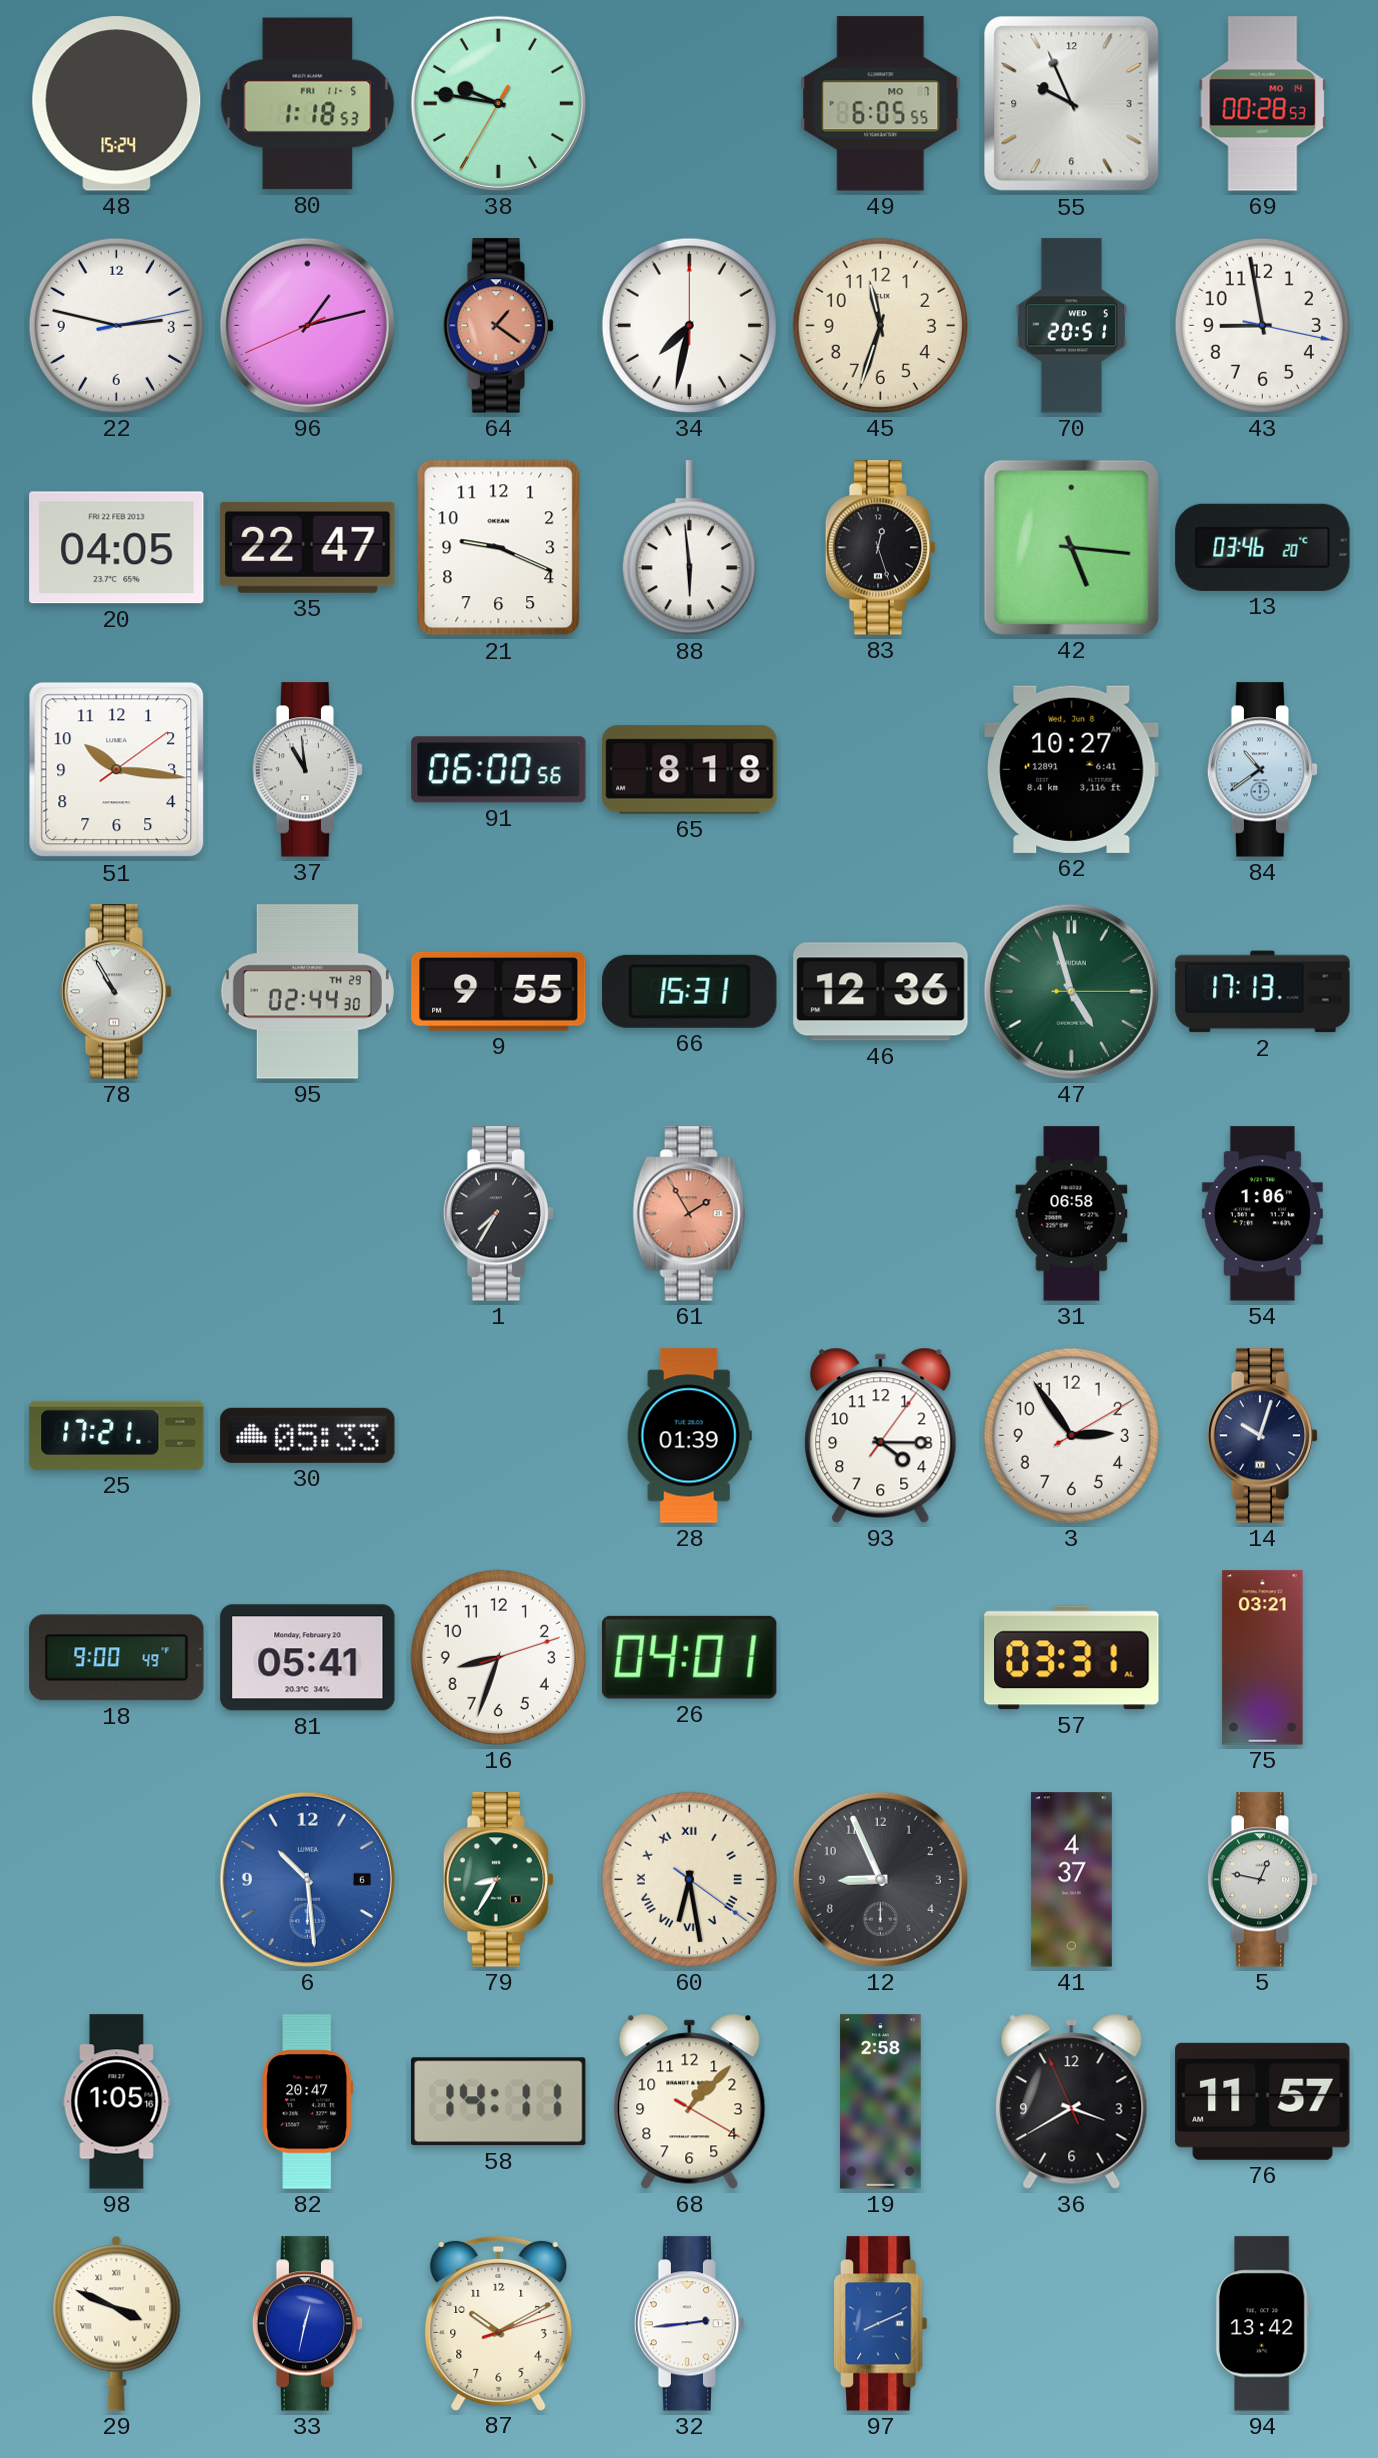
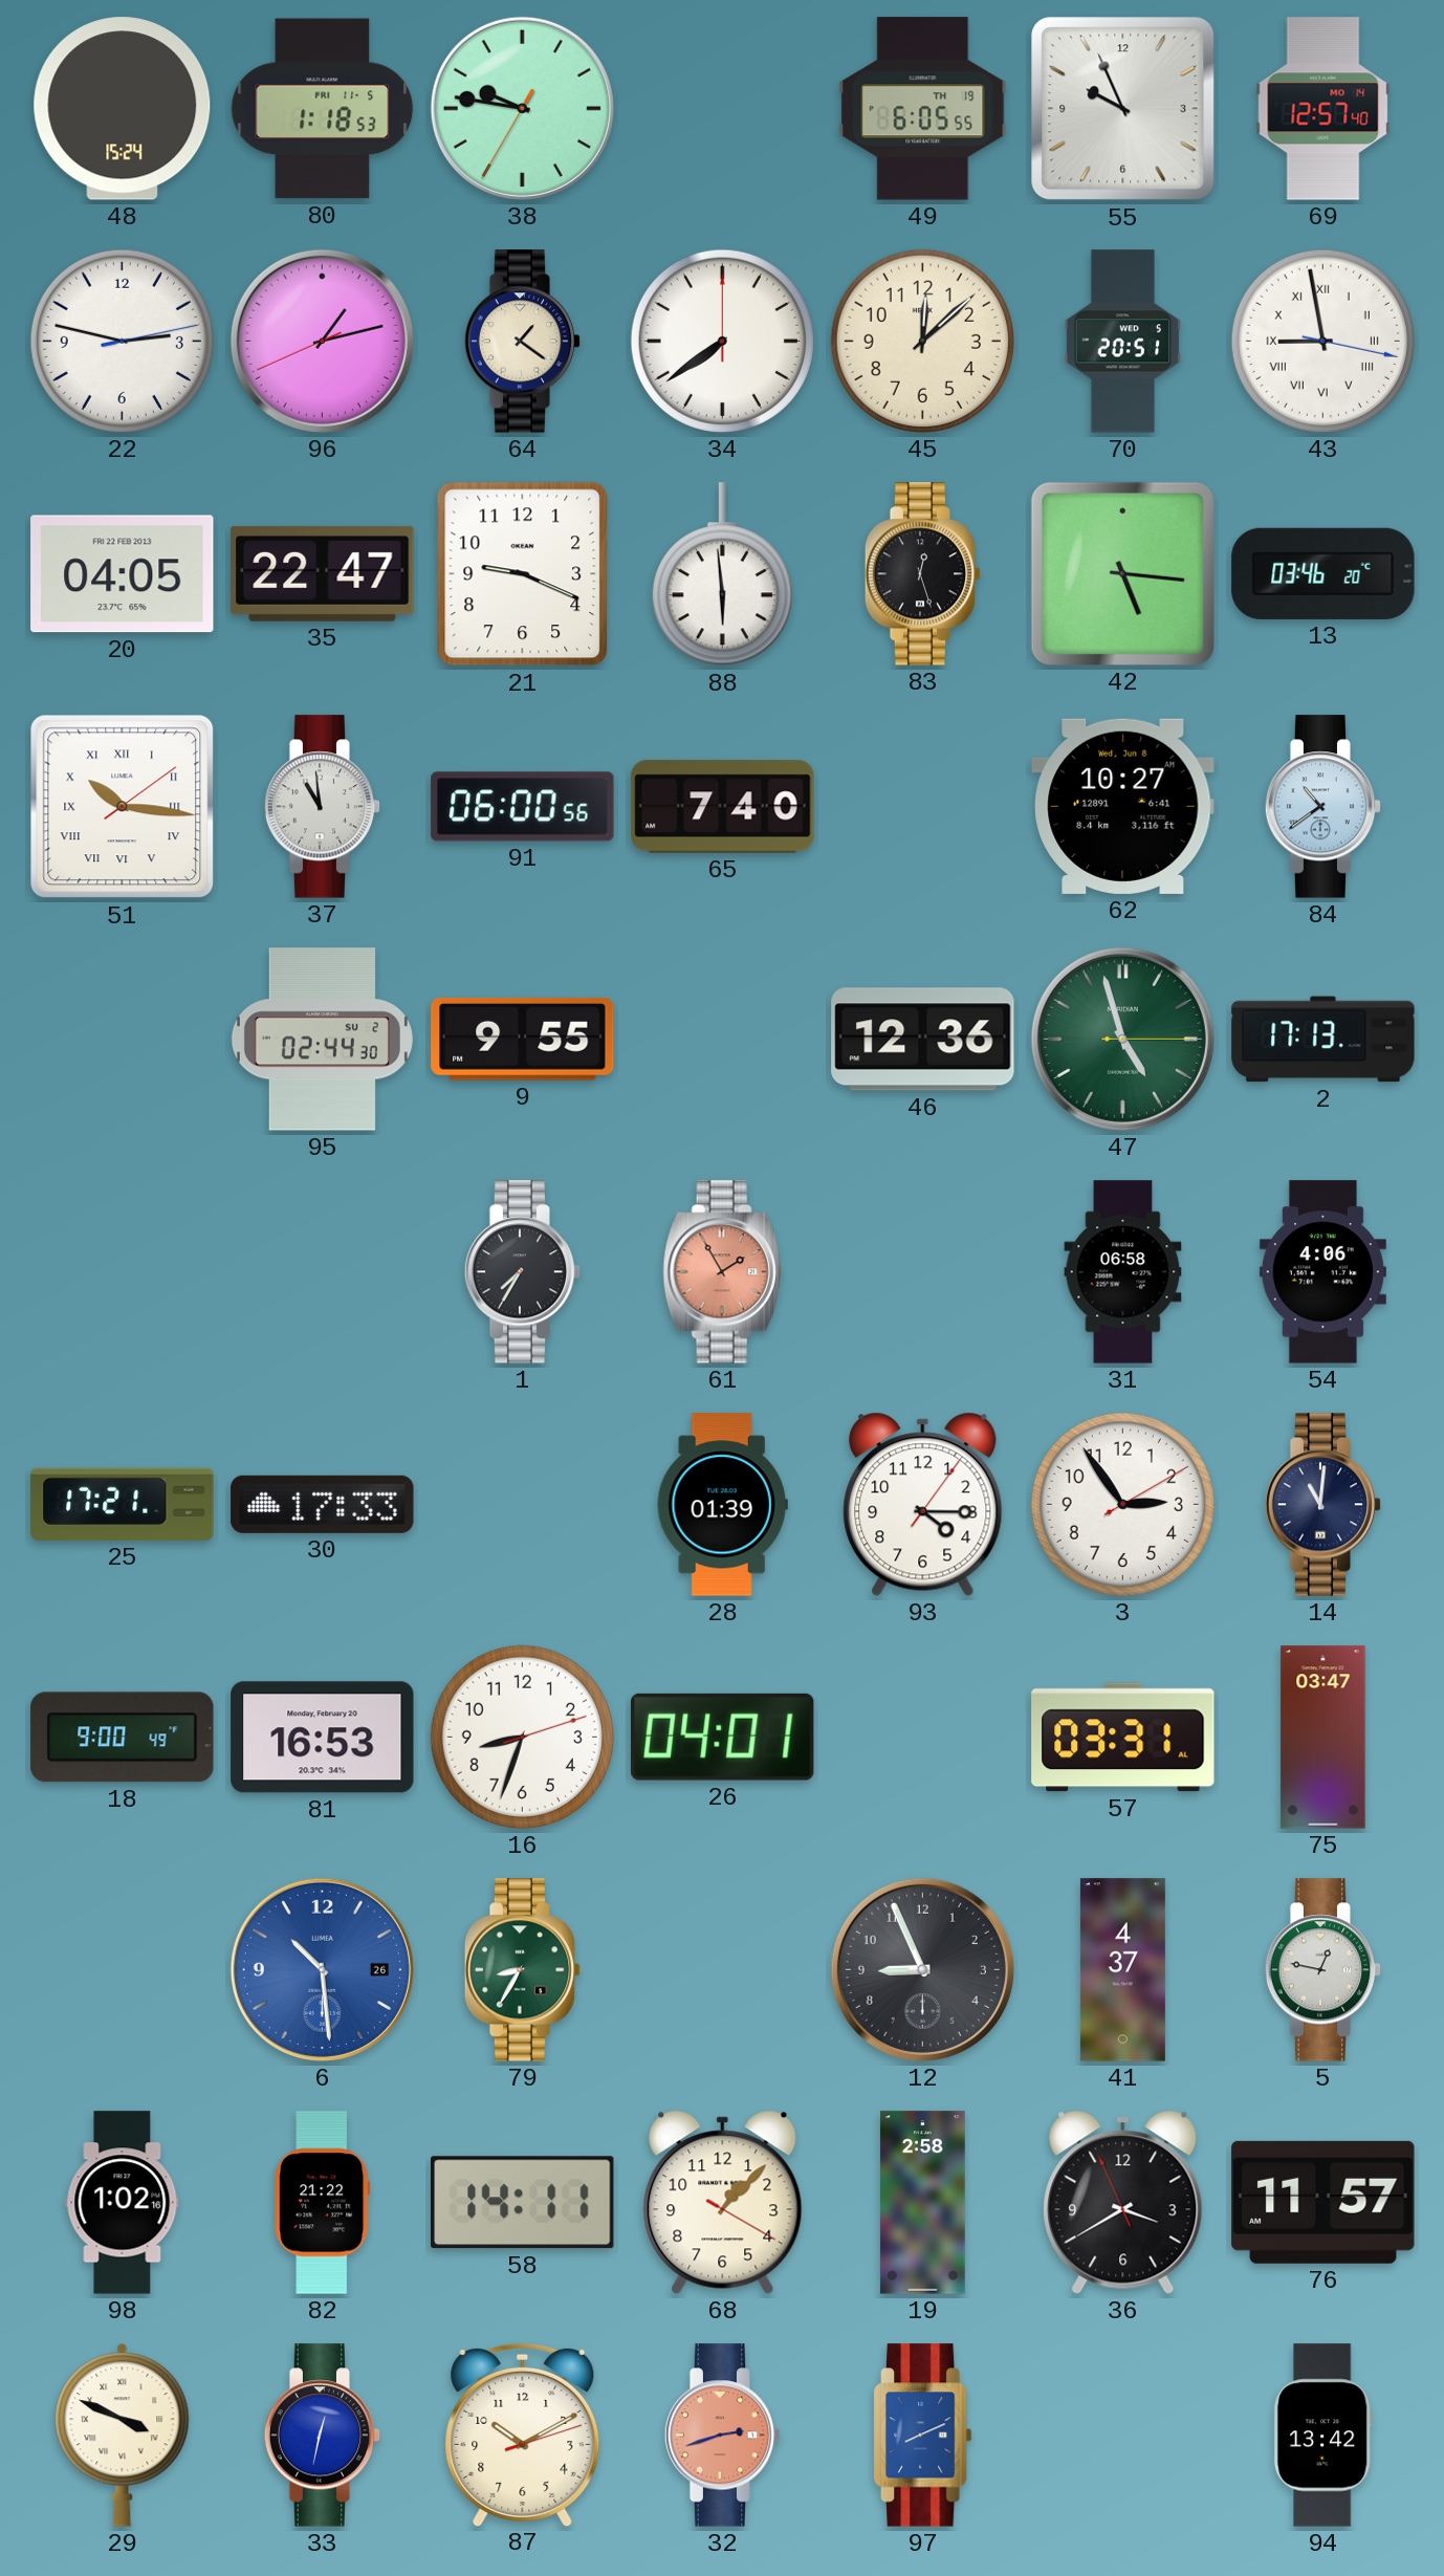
49 date: MO 7 -> TH 19
69: 00:28 -> 12:57
64 dial: salmon -> cream
34: 7:32 -> 7:39
45: 11:33 -> 12:08
43 numerals: Arabic -> Roman
51 numerals: Arabic -> Roman
65: 8:18 -> 7:40
78: 10:55 -> none
95 date: TH 29 -> SU 2
66: 15:31 -> none
54: 1:06 -> 4:06
30: 05:33 -> 17:33
14: 10:03 -> 11:01
81: 05:41 -> 16:53
75: 03:21 -> 03:47
6 date: 6 -> 26
60: 6:28 -> none
98: 1:05 -> 1:02
82: 20:47 -> 21:22
32: 2:44 -> 2:42
32 dial: white -> salmon
